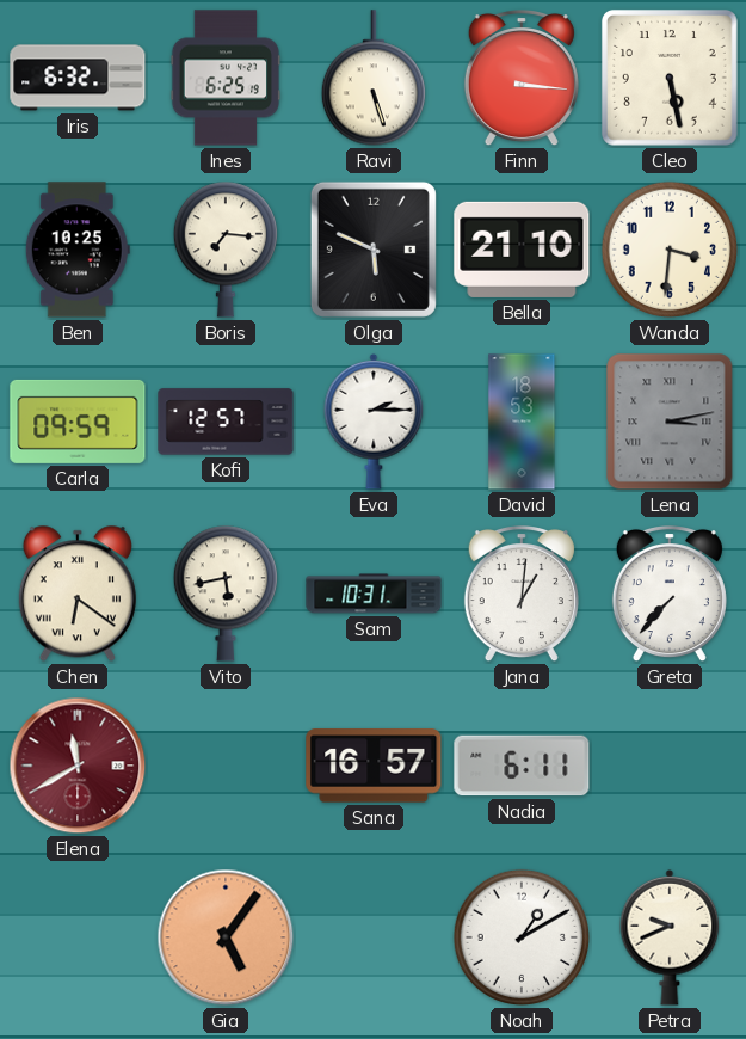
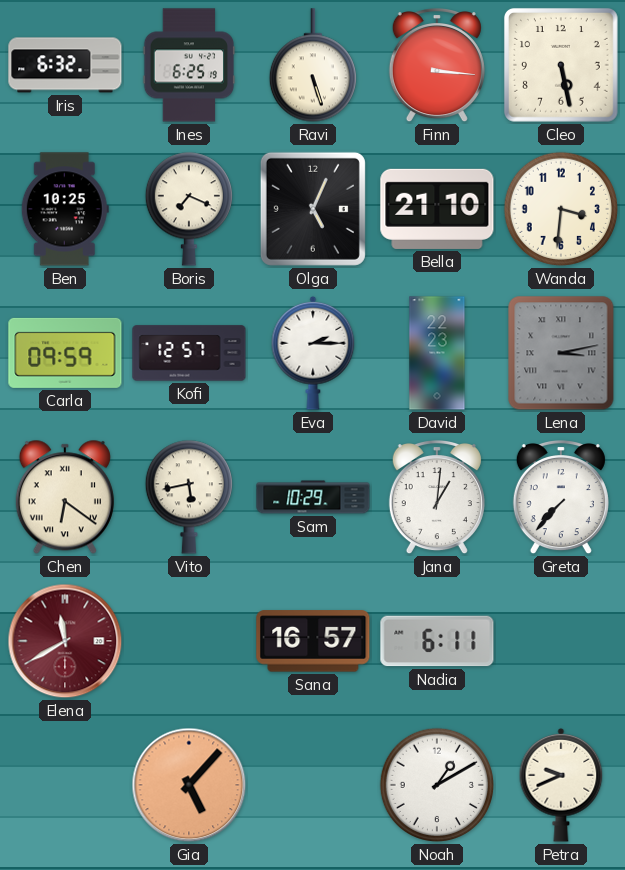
Boris: 7:16 -> 7:19
Olga: 5:49 -> 5:04
David: 18:53 -> 22:23
Sam: 10:31 -> 10:29
Gia: 5:06 -> 5:07
